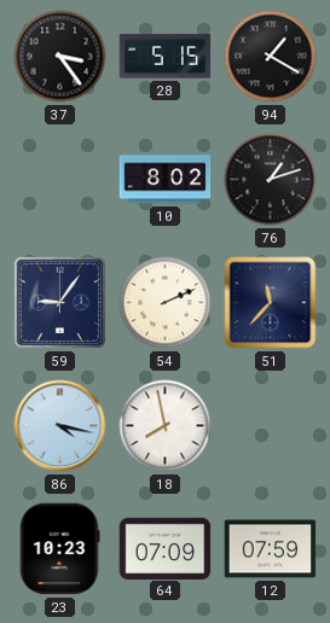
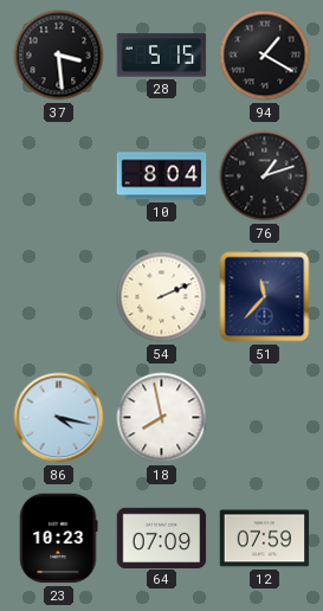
37: 3:24 -> 3:29
10: 8:02 -> 8:04
59: 9:06 -> none
